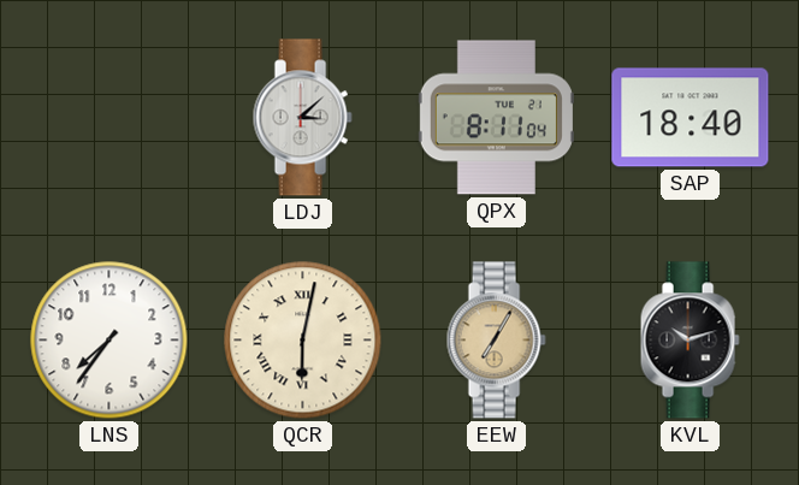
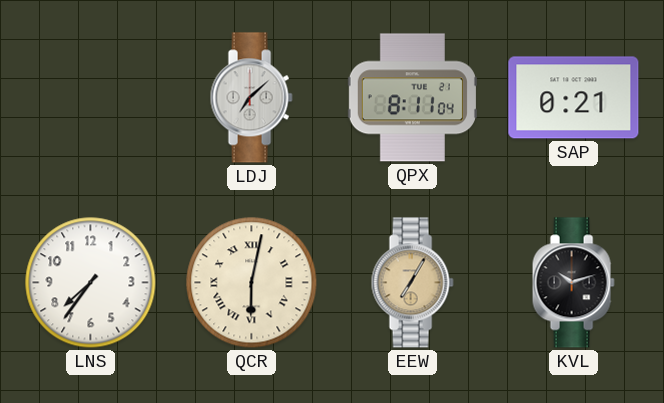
LDJ: 3:08 -> 7:08
SAP: 18:40 -> 0:21
